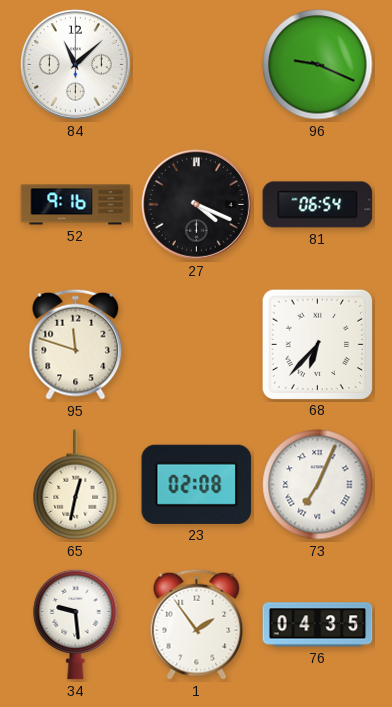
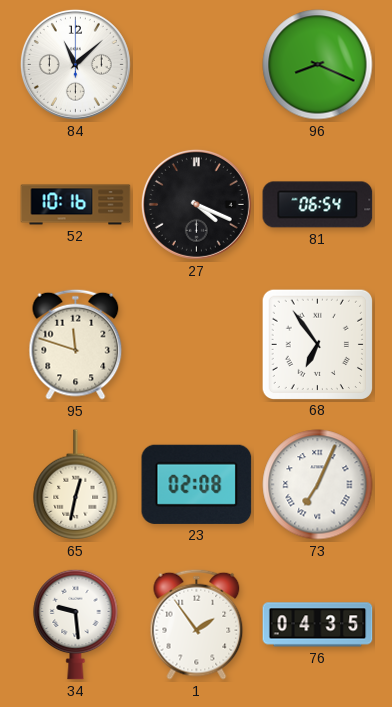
96: 9:19 -> 8:19
52: 9:16 -> 10:16
68: 6:37 -> 6:54
